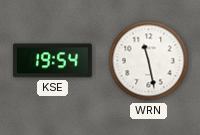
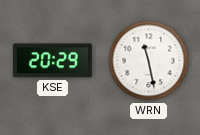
KSE: 19:54 -> 20:29
